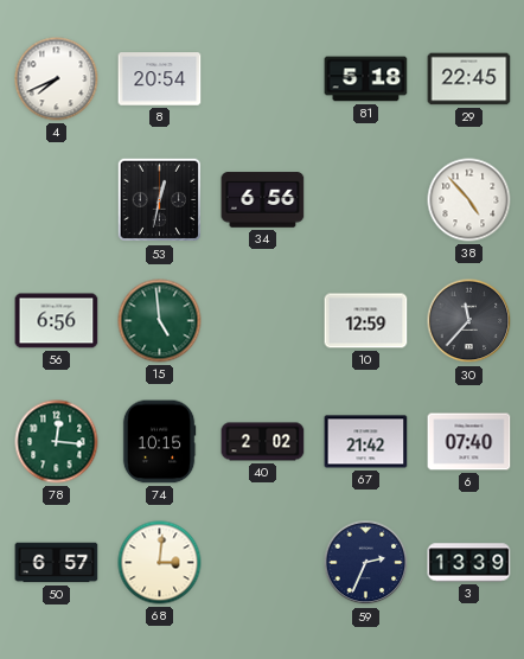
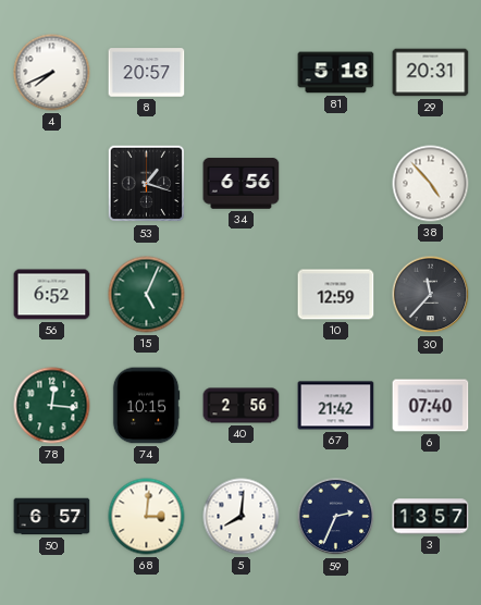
8: 20:54 -> 20:57
29: 22:45 -> 20:31
53: 12:32 -> 1:18
56: 6:56 -> 6:52
15: 4:59 -> 5:04
40: 2:02 -> 2:56
5: none -> 8:01
3: 13:39 -> 13:57
